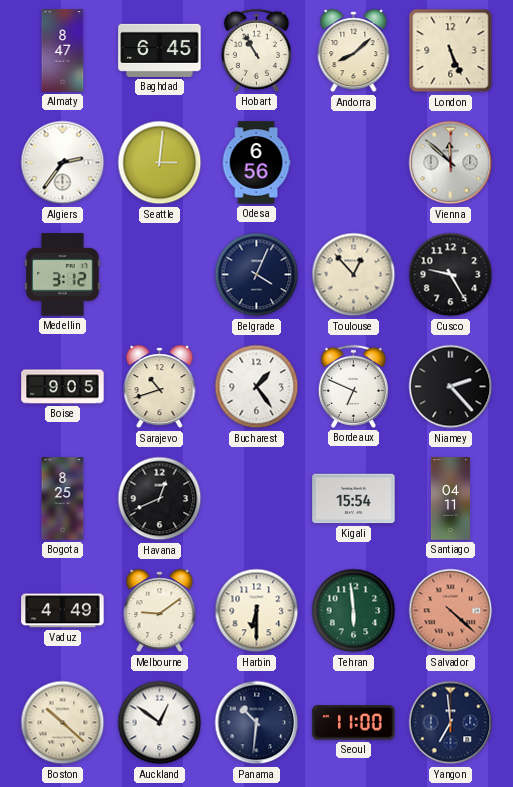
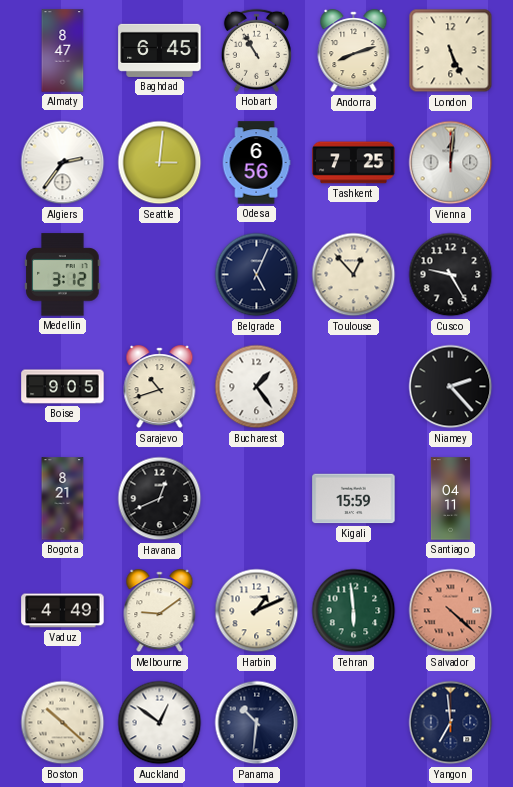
Andorra: 8:08 -> 8:12
Tashkent: none -> 7:25
Vienna: 11:52 -> 12:01
Belgrade: 4:04 -> 5:04
Bordeaux: 6:49 -> none
Bogota: 8:25 -> 8:21
Kigali: 15:54 -> 15:59
Harbin: 6:30 -> 1:11
Seoul: 11:00 -> none
